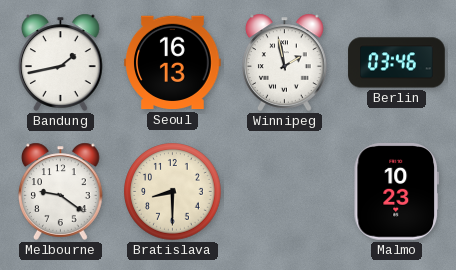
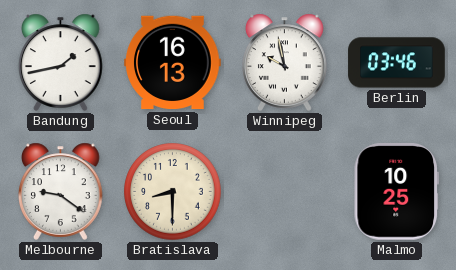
Winnipeg: 1:58 -> 9:58
Malmo: 10:23 -> 10:25
